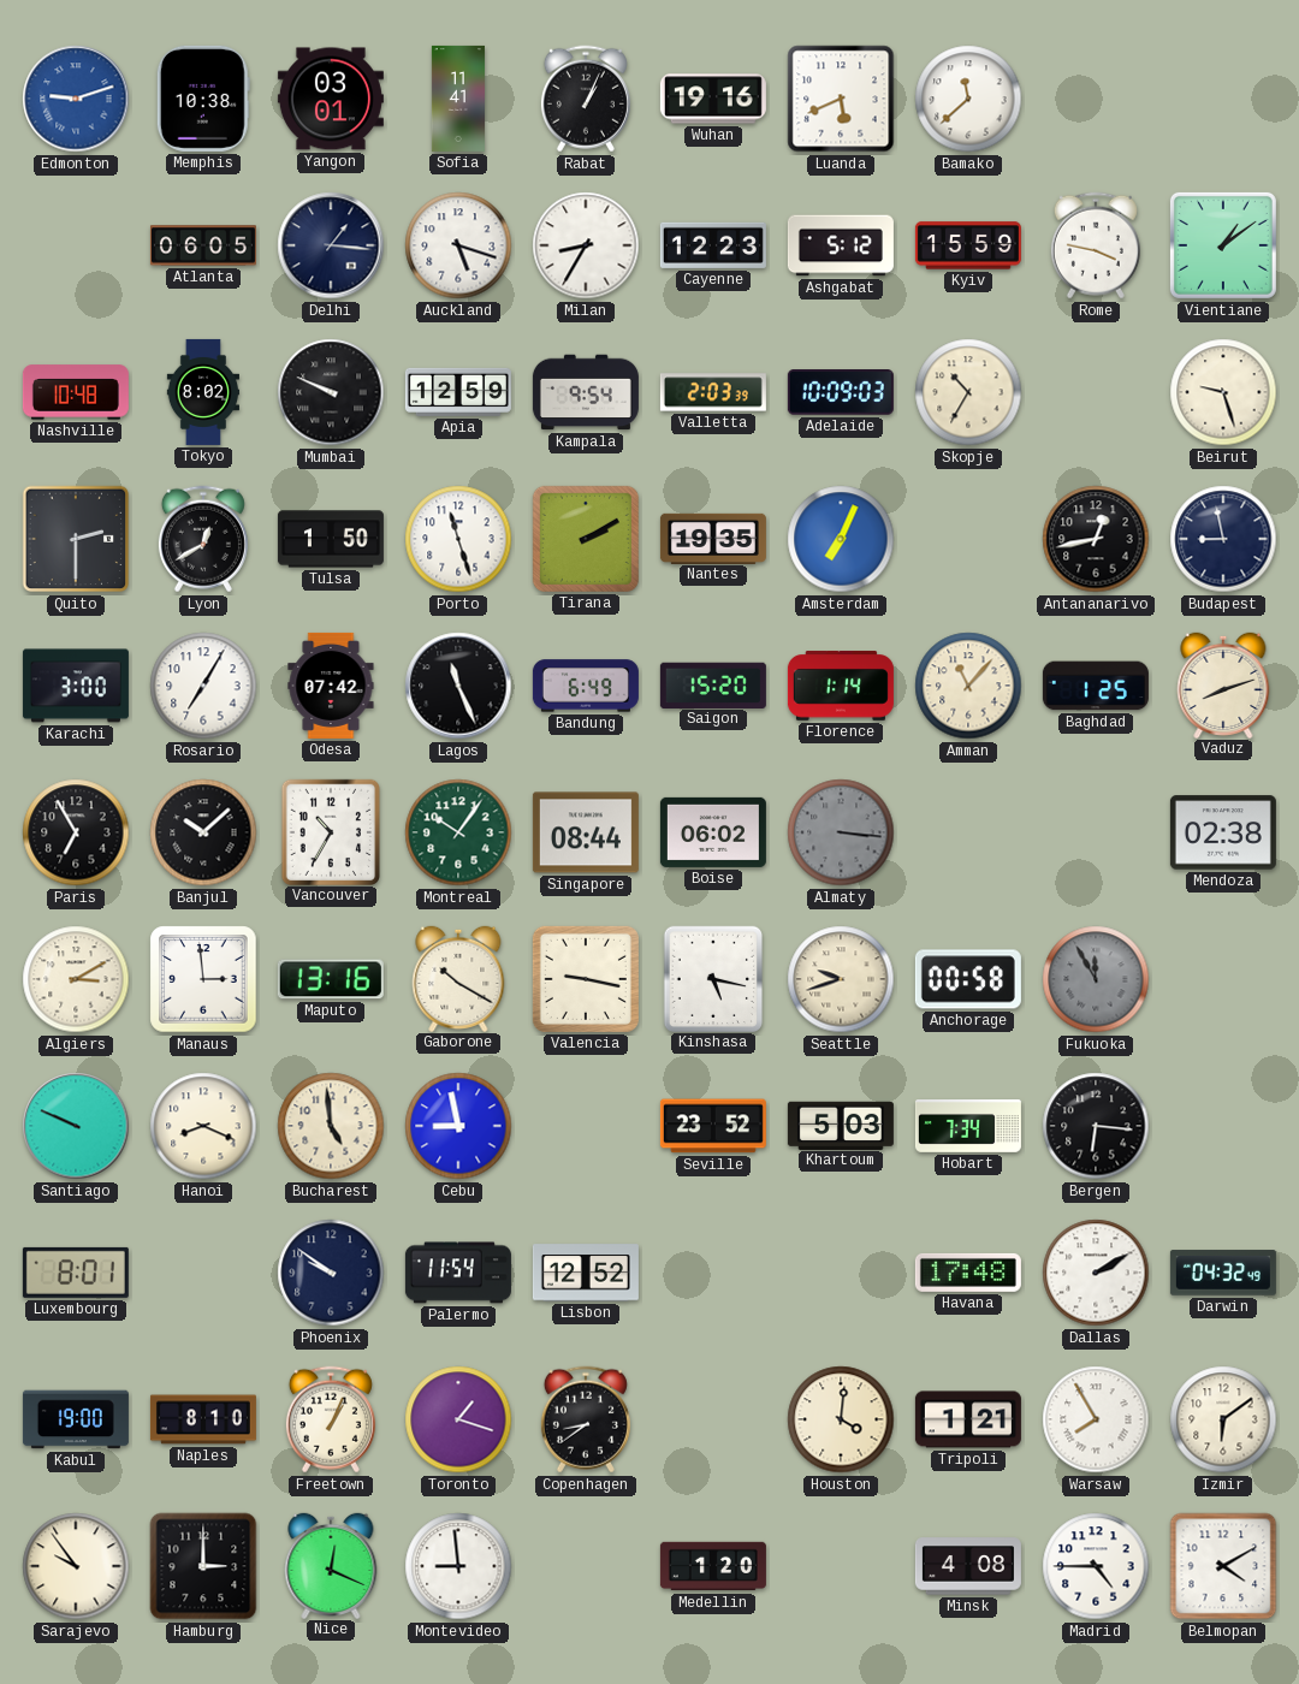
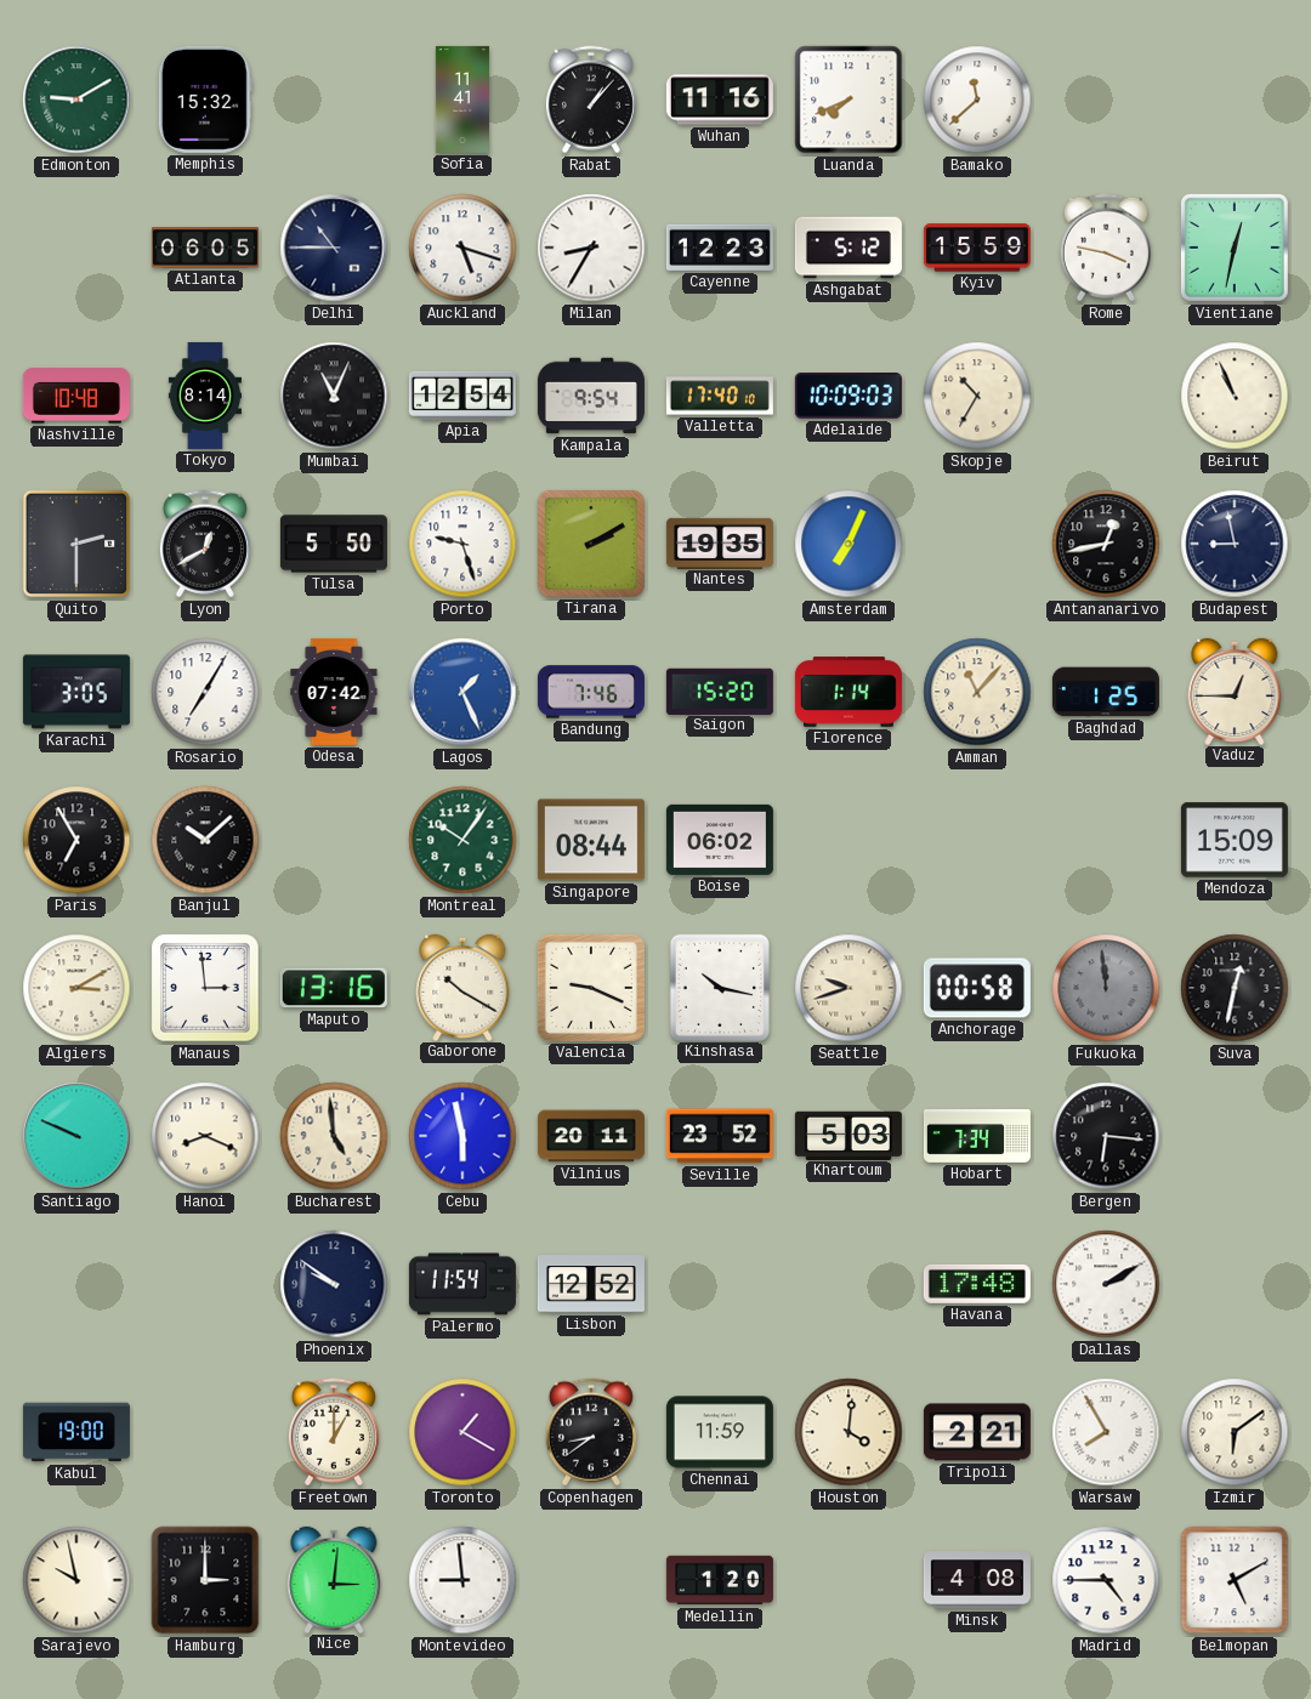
Edmonton: 9:12 -> 9:10
Edmonton dial: blue -> green
Memphis: 10:38 -> 15:32
Yangon: 03:01 -> none
Rabat: 1:04 -> 1:07
Wuhan: 19:16 -> 11:16
Luanda: 5:41 -> 7:41
Delhi: 1:16 -> 10:45
Vientiane: 1:09 -> 12:32
Tokyo: 8:02 -> 8:14
Mumbai: 9:49 -> 11:04
Apia: 12:59 -> 12:54
Valletta: 2:03 -> 17:40
Beirut: 9:27 -> 10:56
Tulsa: 1:50 -> 5:50
Porto: 11:27 -> 9:27
Karachi: 3:00 -> 3:05
Lagos: 11:26 -> 1:26
Lagos dial: black -> blue
Bandung: 6:49 -> 7:46
Vaduz: 8:12 -> 12:45
Vancouver: 10:35 -> none
Almaty: 3:16 -> none
Mendoza: 02:38 -> 15:09
Valencia: 9:17 -> 9:19
Kinshasa: 5:17 -> 10:17
Fukuoka: 11:55 -> 11:59
Suva: none -> 12:32
Cebu: 8:58 -> 5:58
Vilnius: none -> 20:11
Luxembourg: 8:01 -> none
Darwin: 04:32 -> none
Naples: 8:10 -> none
Freetown: 1:04 -> 1:00
Toronto: 1:18 -> 1:20
Chennai: none -> 11:59
Tripoli: 1:21 -> 2:21
Sarajevo: 9:54 -> 9:58
Nice: 12:19 -> 3:01
Belmopan: 4:10 -> 5:10
